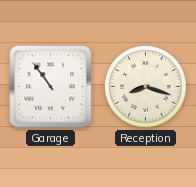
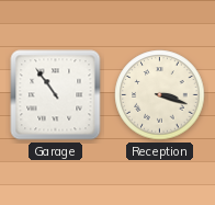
Reception: 8:18 -> 3:18
